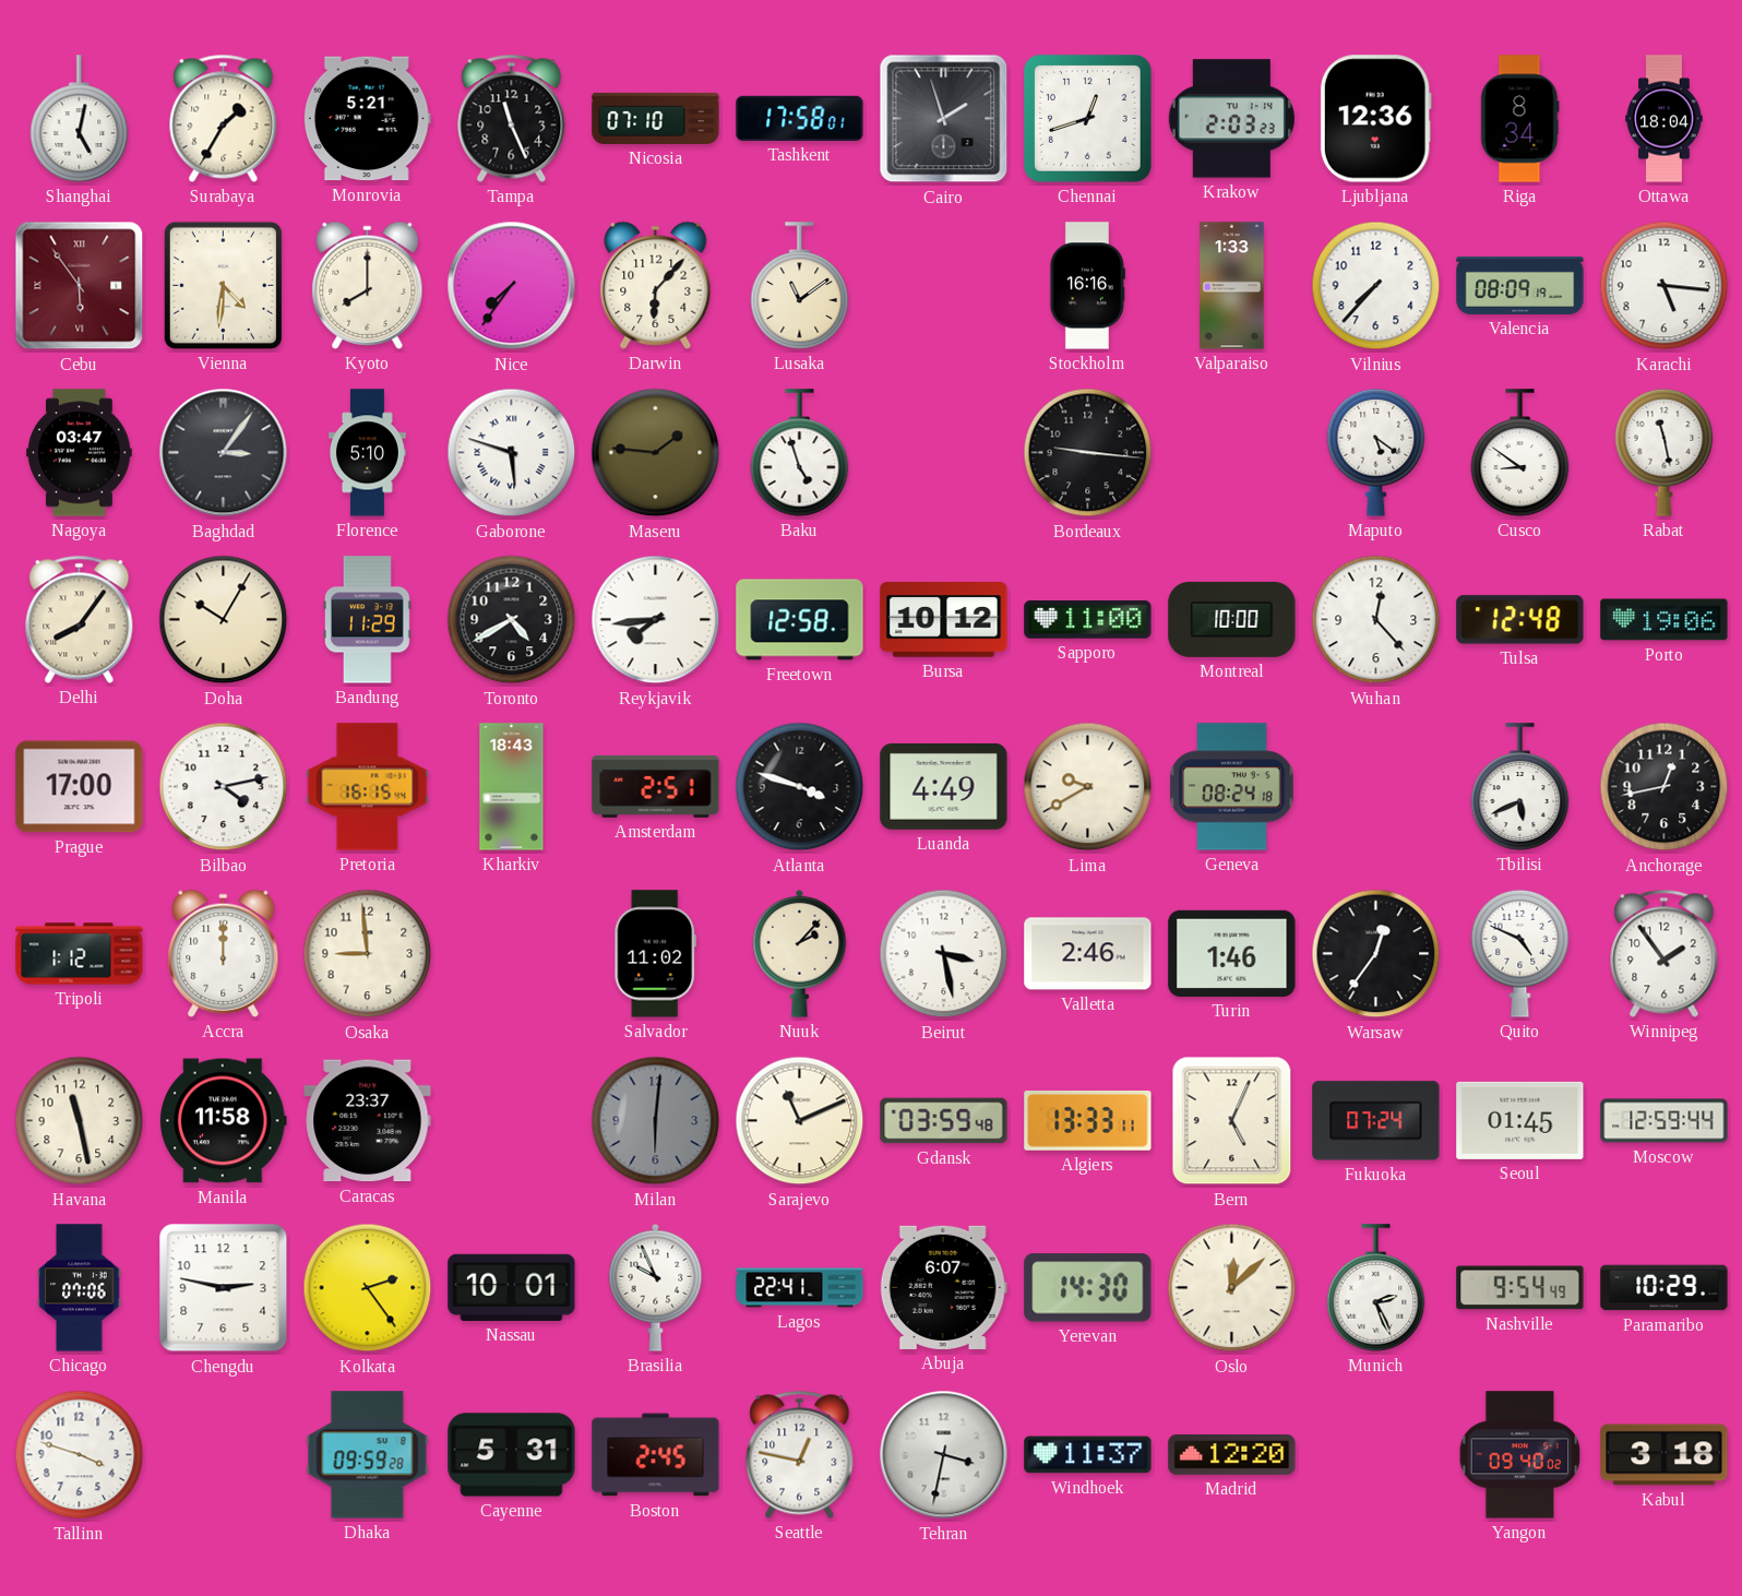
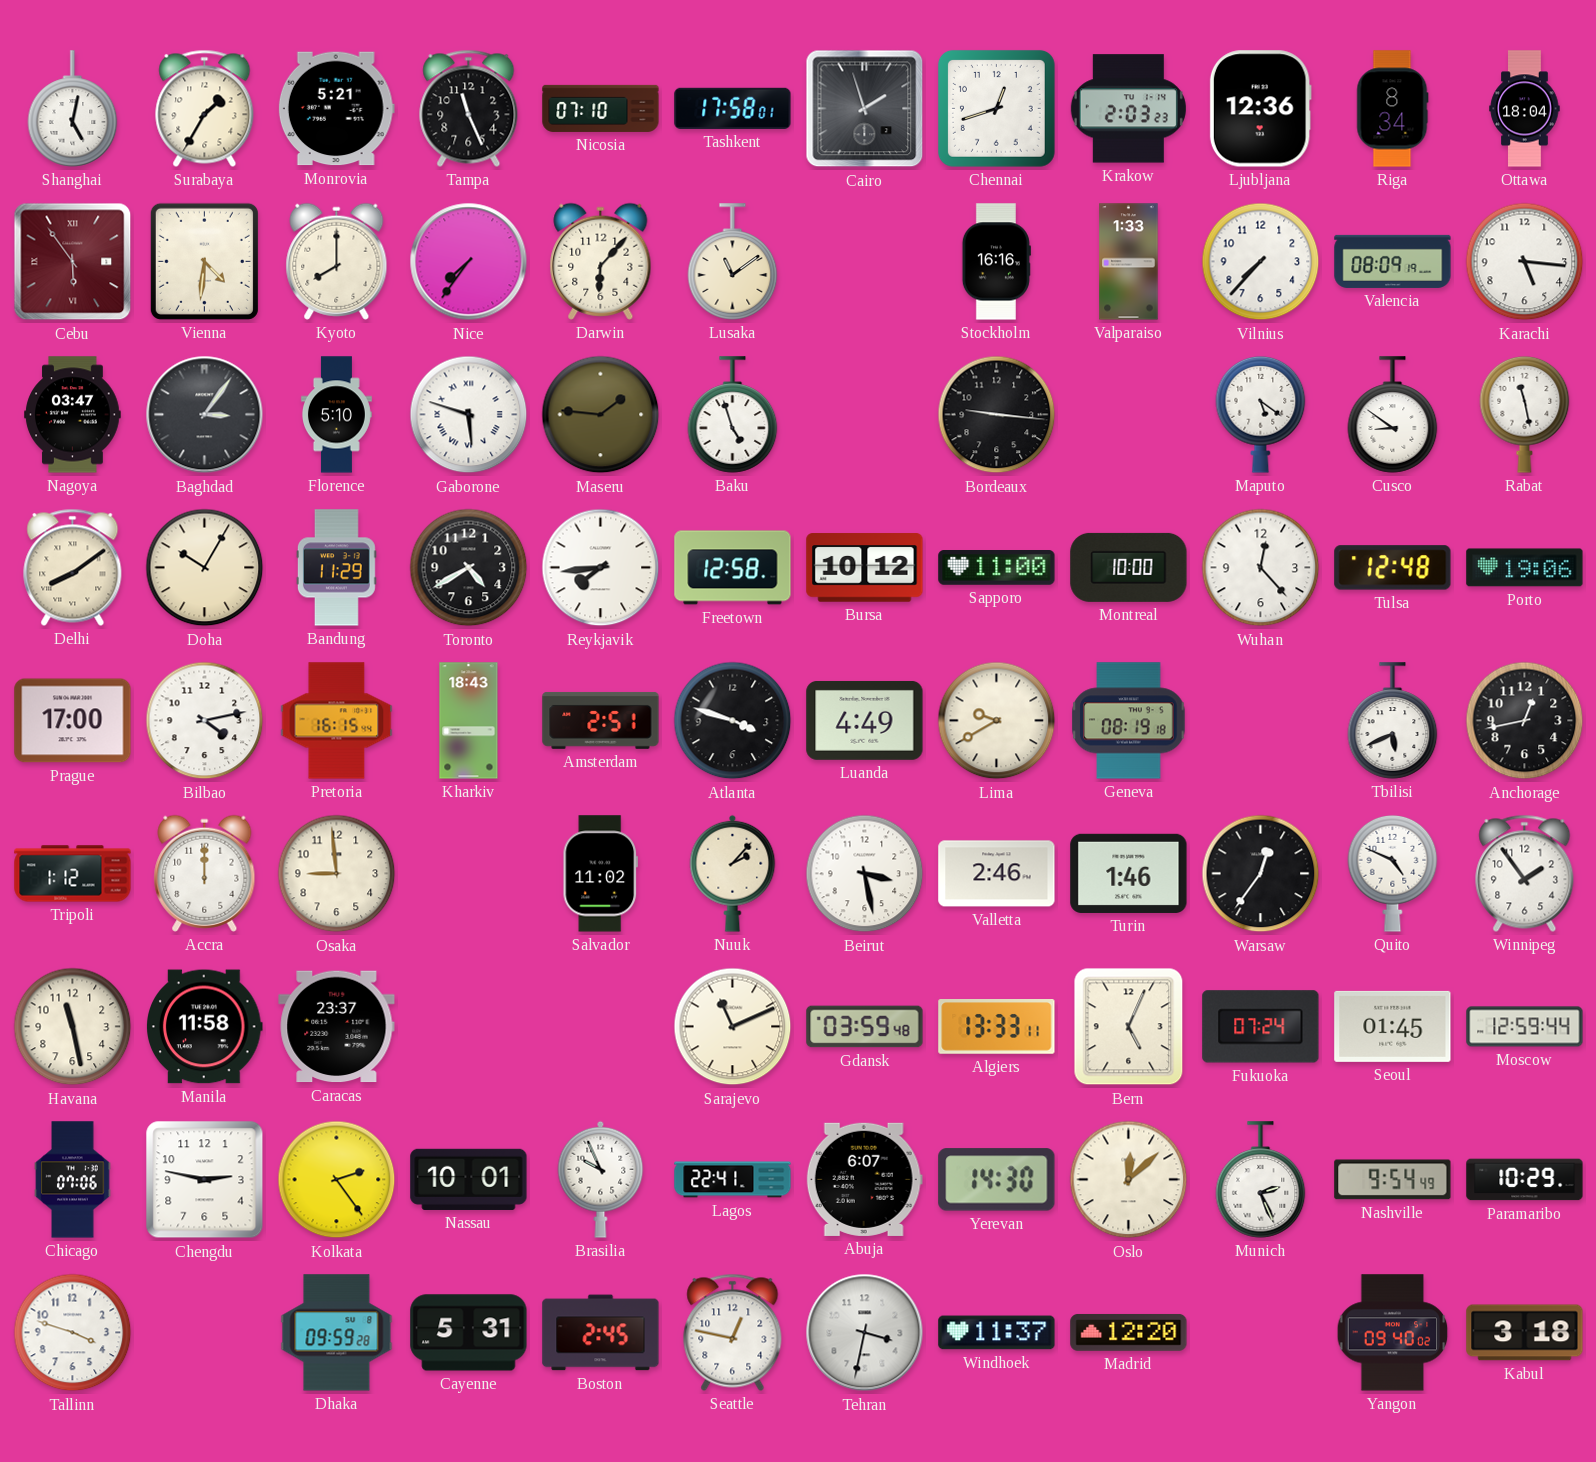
Delhi: 8:06 -> 8:09
Geneva: 08:24 -> 08:19
Milan: 6:01 -> none
